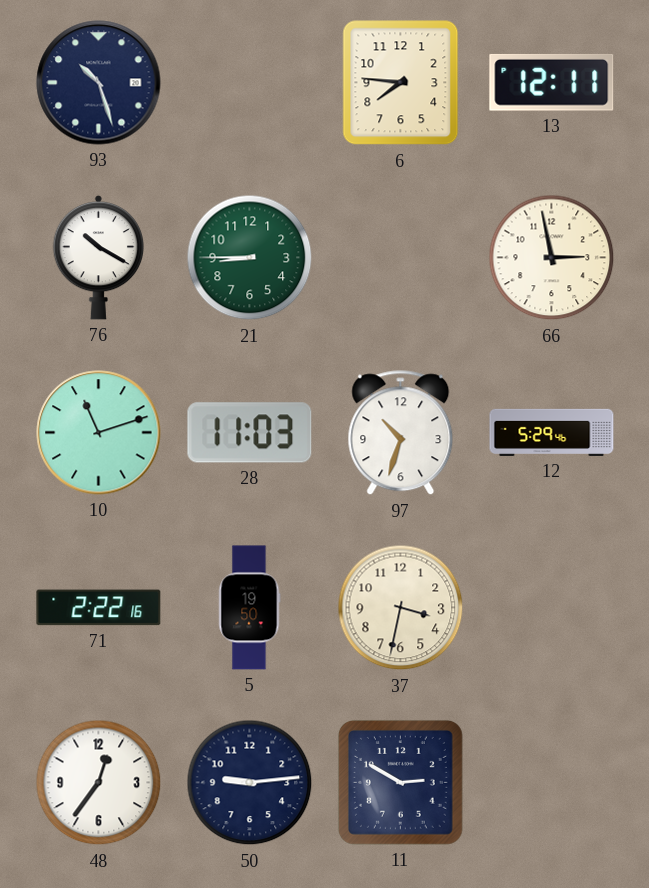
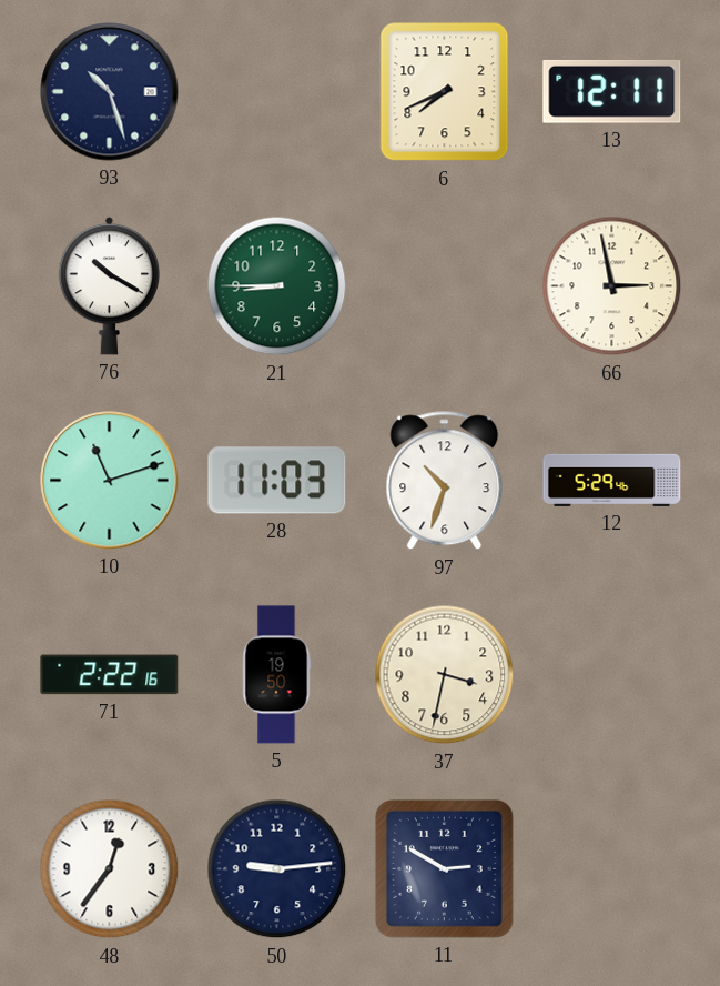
6: 7:46 -> 7:41
